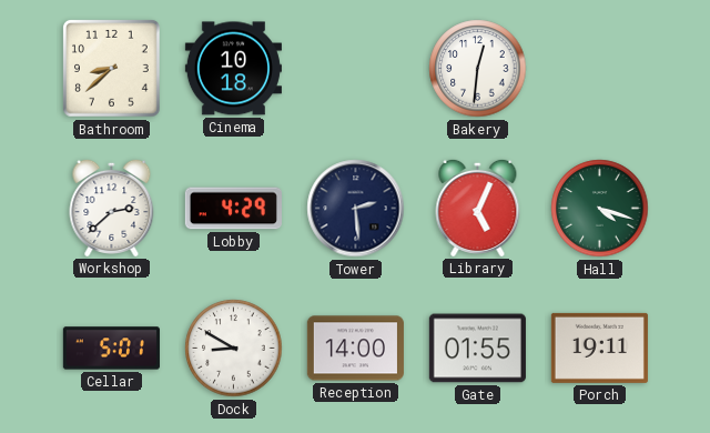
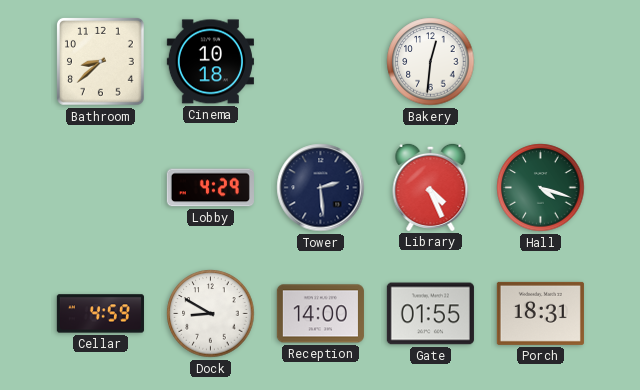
Workshop: 2:38 -> none
Library: 5:04 -> 4:26
Cellar: 5:01 -> 4:59
Porch: 19:11 -> 18:31
